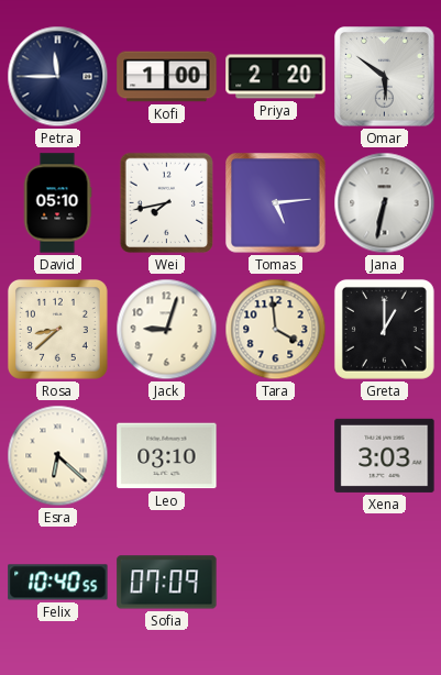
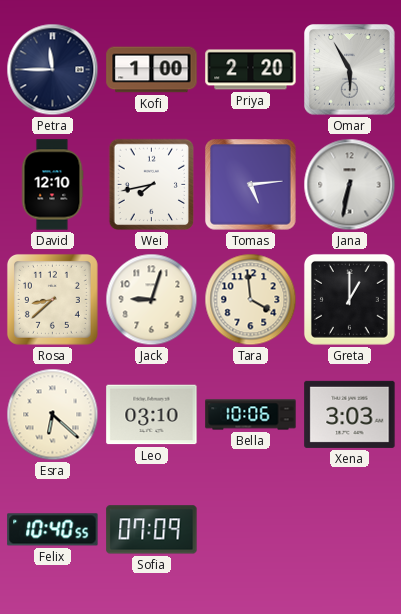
Omar: 5:51 -> 5:55
David: 05:10 -> 12:10
Bella: none -> 10:06
